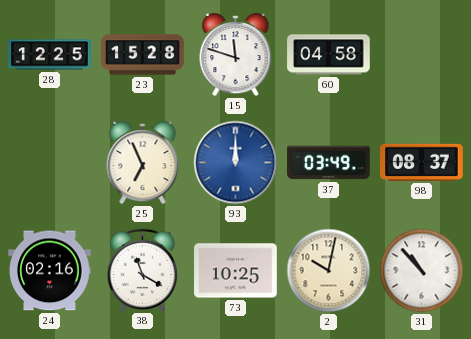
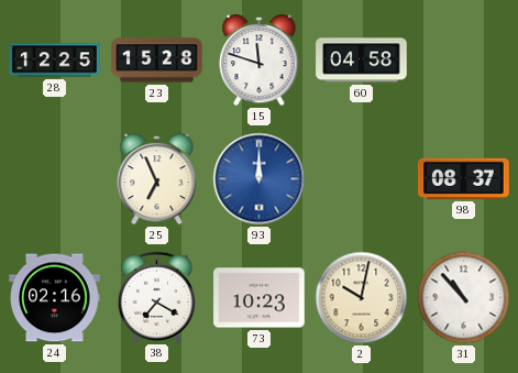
37: 03:49 -> none
38: 11:20 -> 7:20
73: 10:25 -> 10:23
